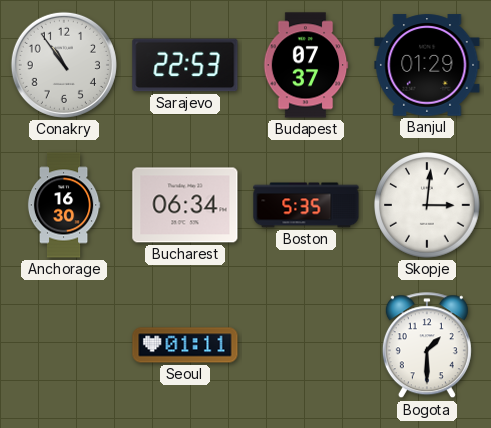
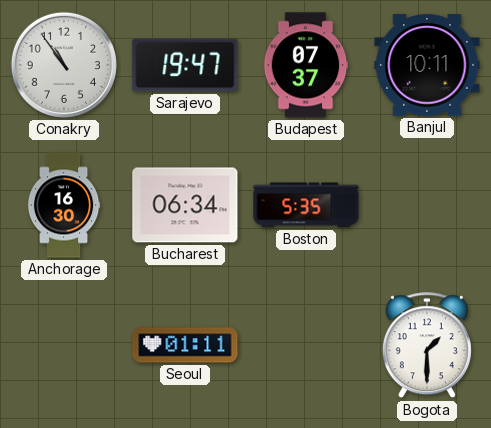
Sarajevo: 22:53 -> 19:47
Banjul: 01:29 -> 10:11
Skopje: 3:01 -> none
